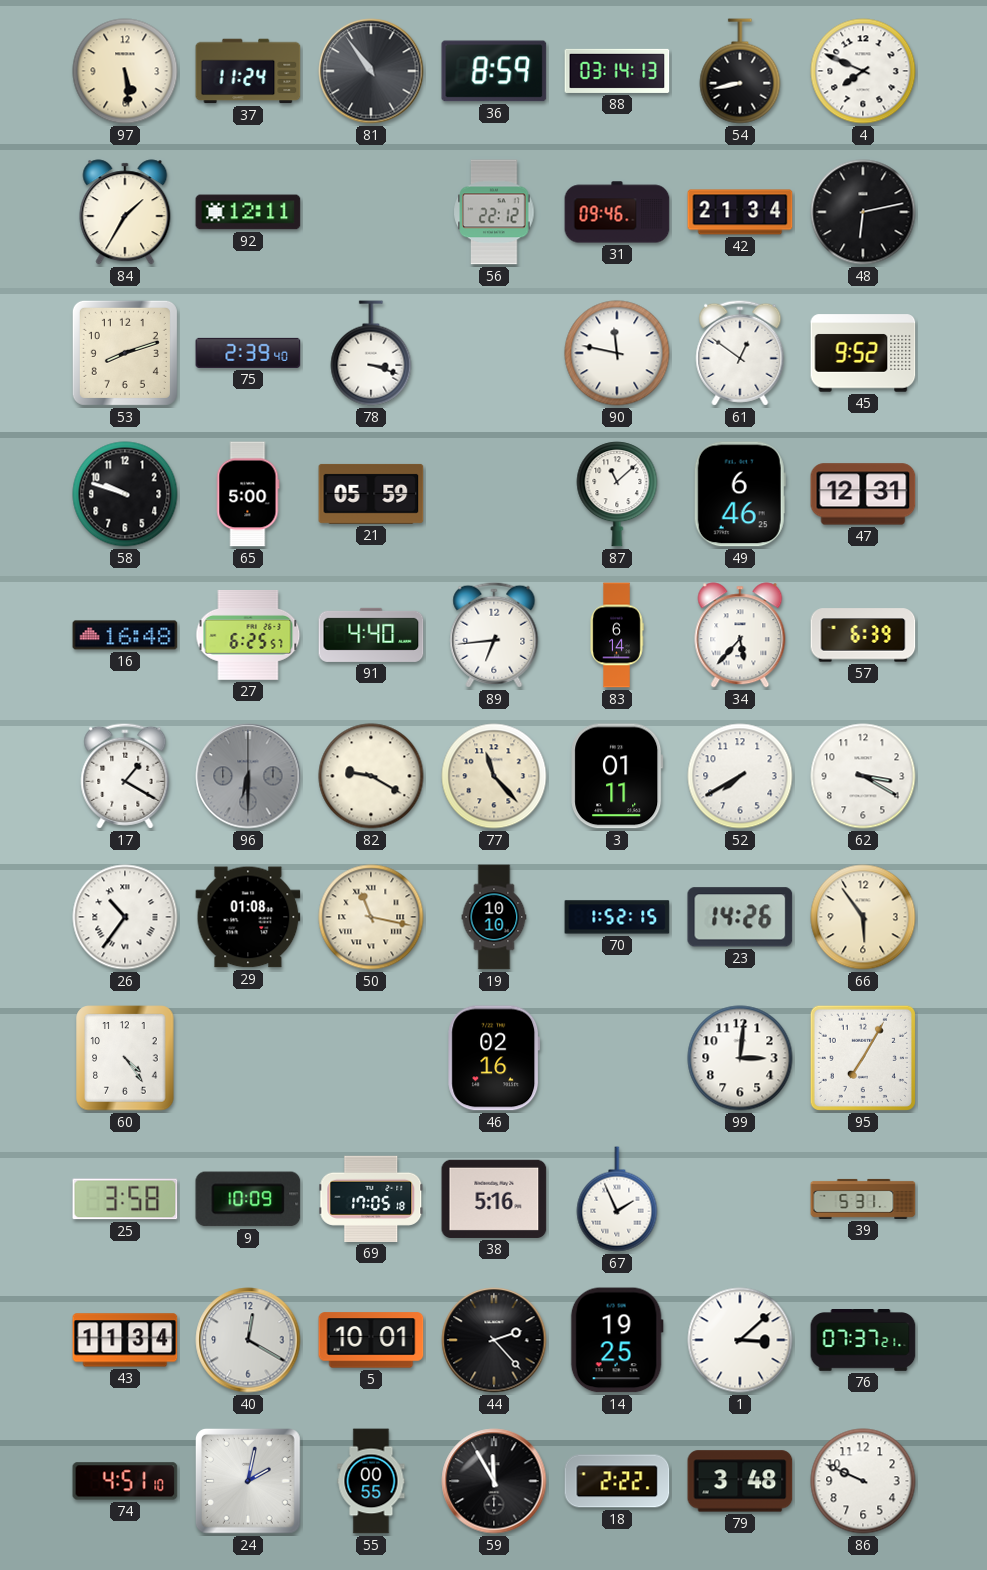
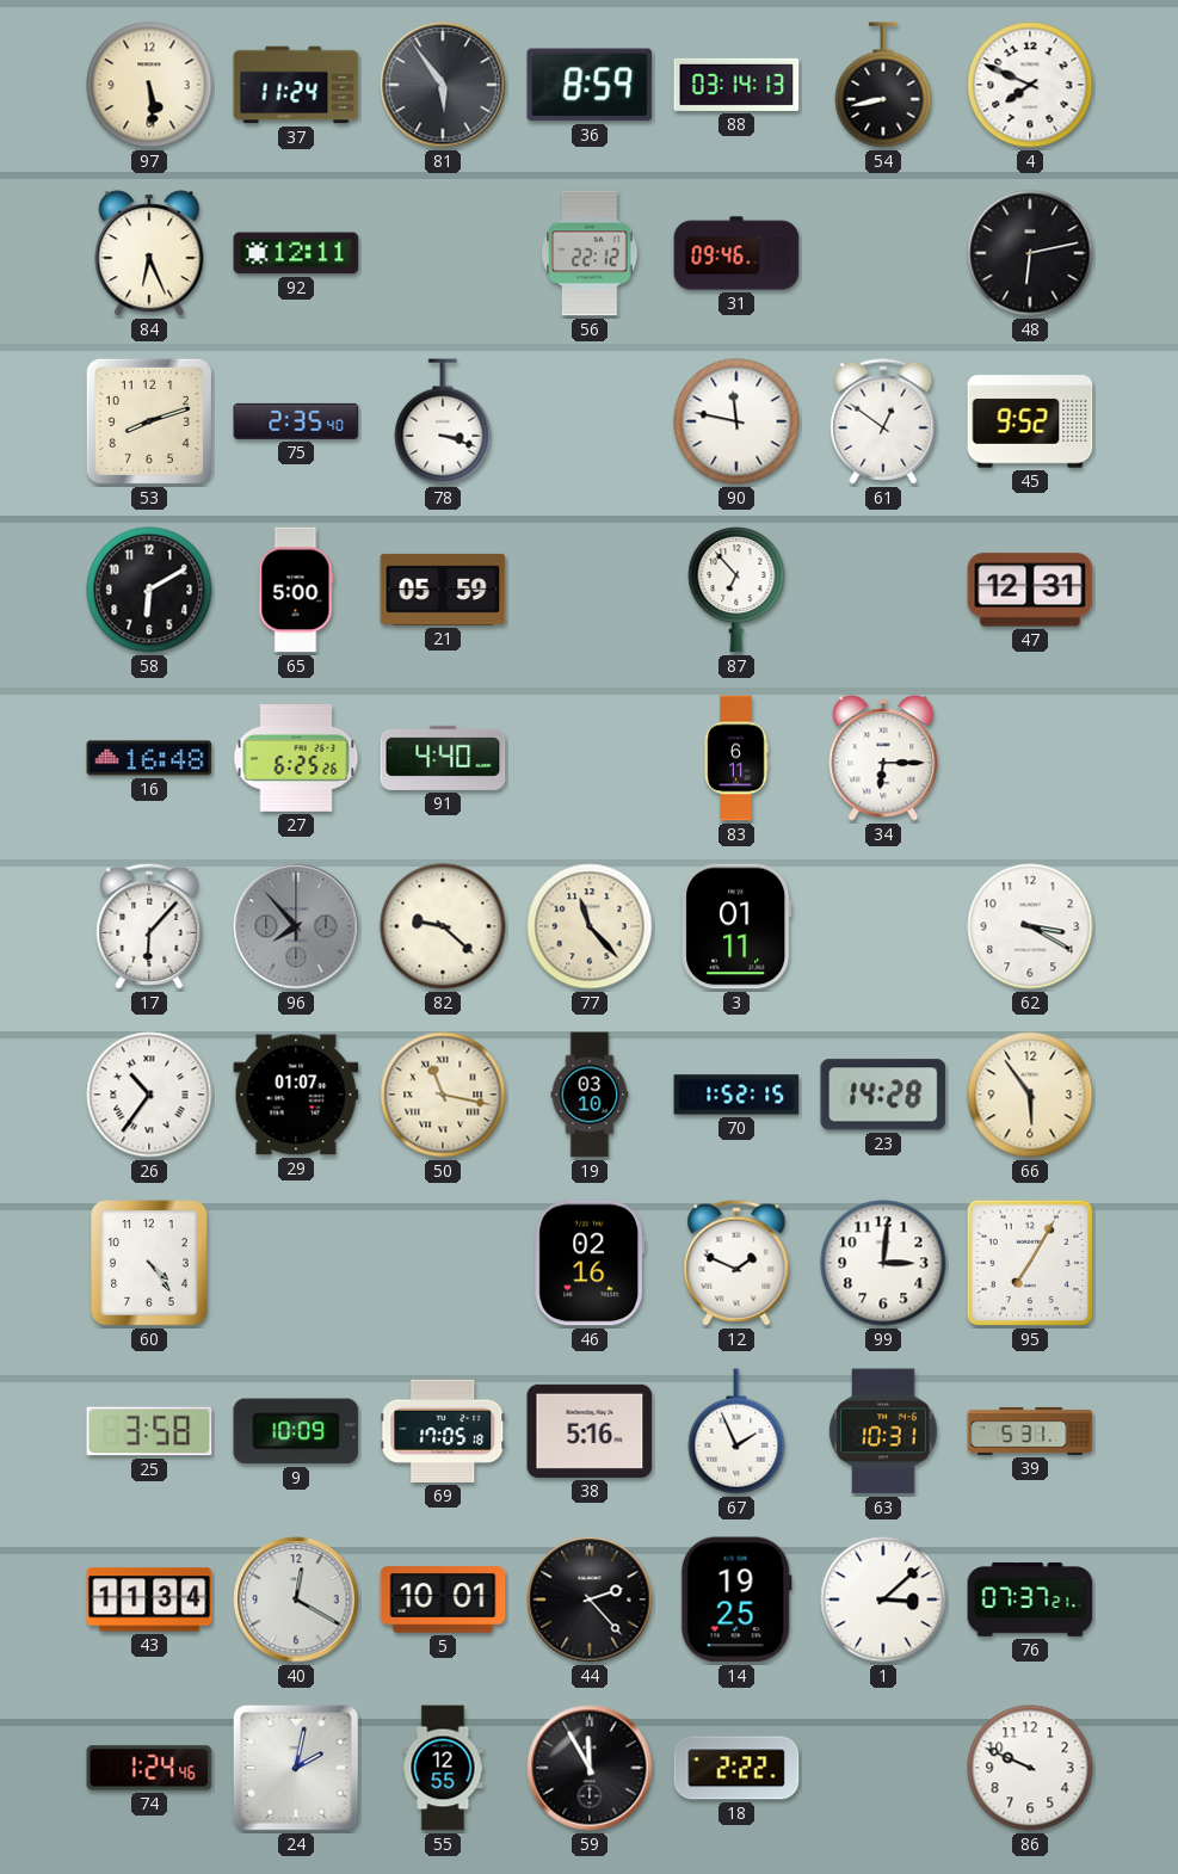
81: 10:54 -> 5:54
84: 1:35 -> 6:26
42: 21:34 -> none
75: 2:39 -> 2:35
58: 9:48 -> 6:10
87: 11:08 -> 6:53
49: 6:46 -> none
27: 6:25:57 -> 6:25:26
89: 6:44 -> none
83: 6:14 -> 6:11
34: 5:37 -> 6:15
57: 6:39 -> none
17: 1:20 -> 6:07
96: 6:30 -> 7:53
82: 9:20 -> 9:22
52: 7:40 -> none
29: 01:08 -> 01:07
19: 10:10 -> 03:10
23: 14:26 -> 14:28
12: none -> 1:49
63: none -> 10:31
74: 4:51 -> 1:24
55: 00:55 -> 12:55
79: 3:48 -> none
